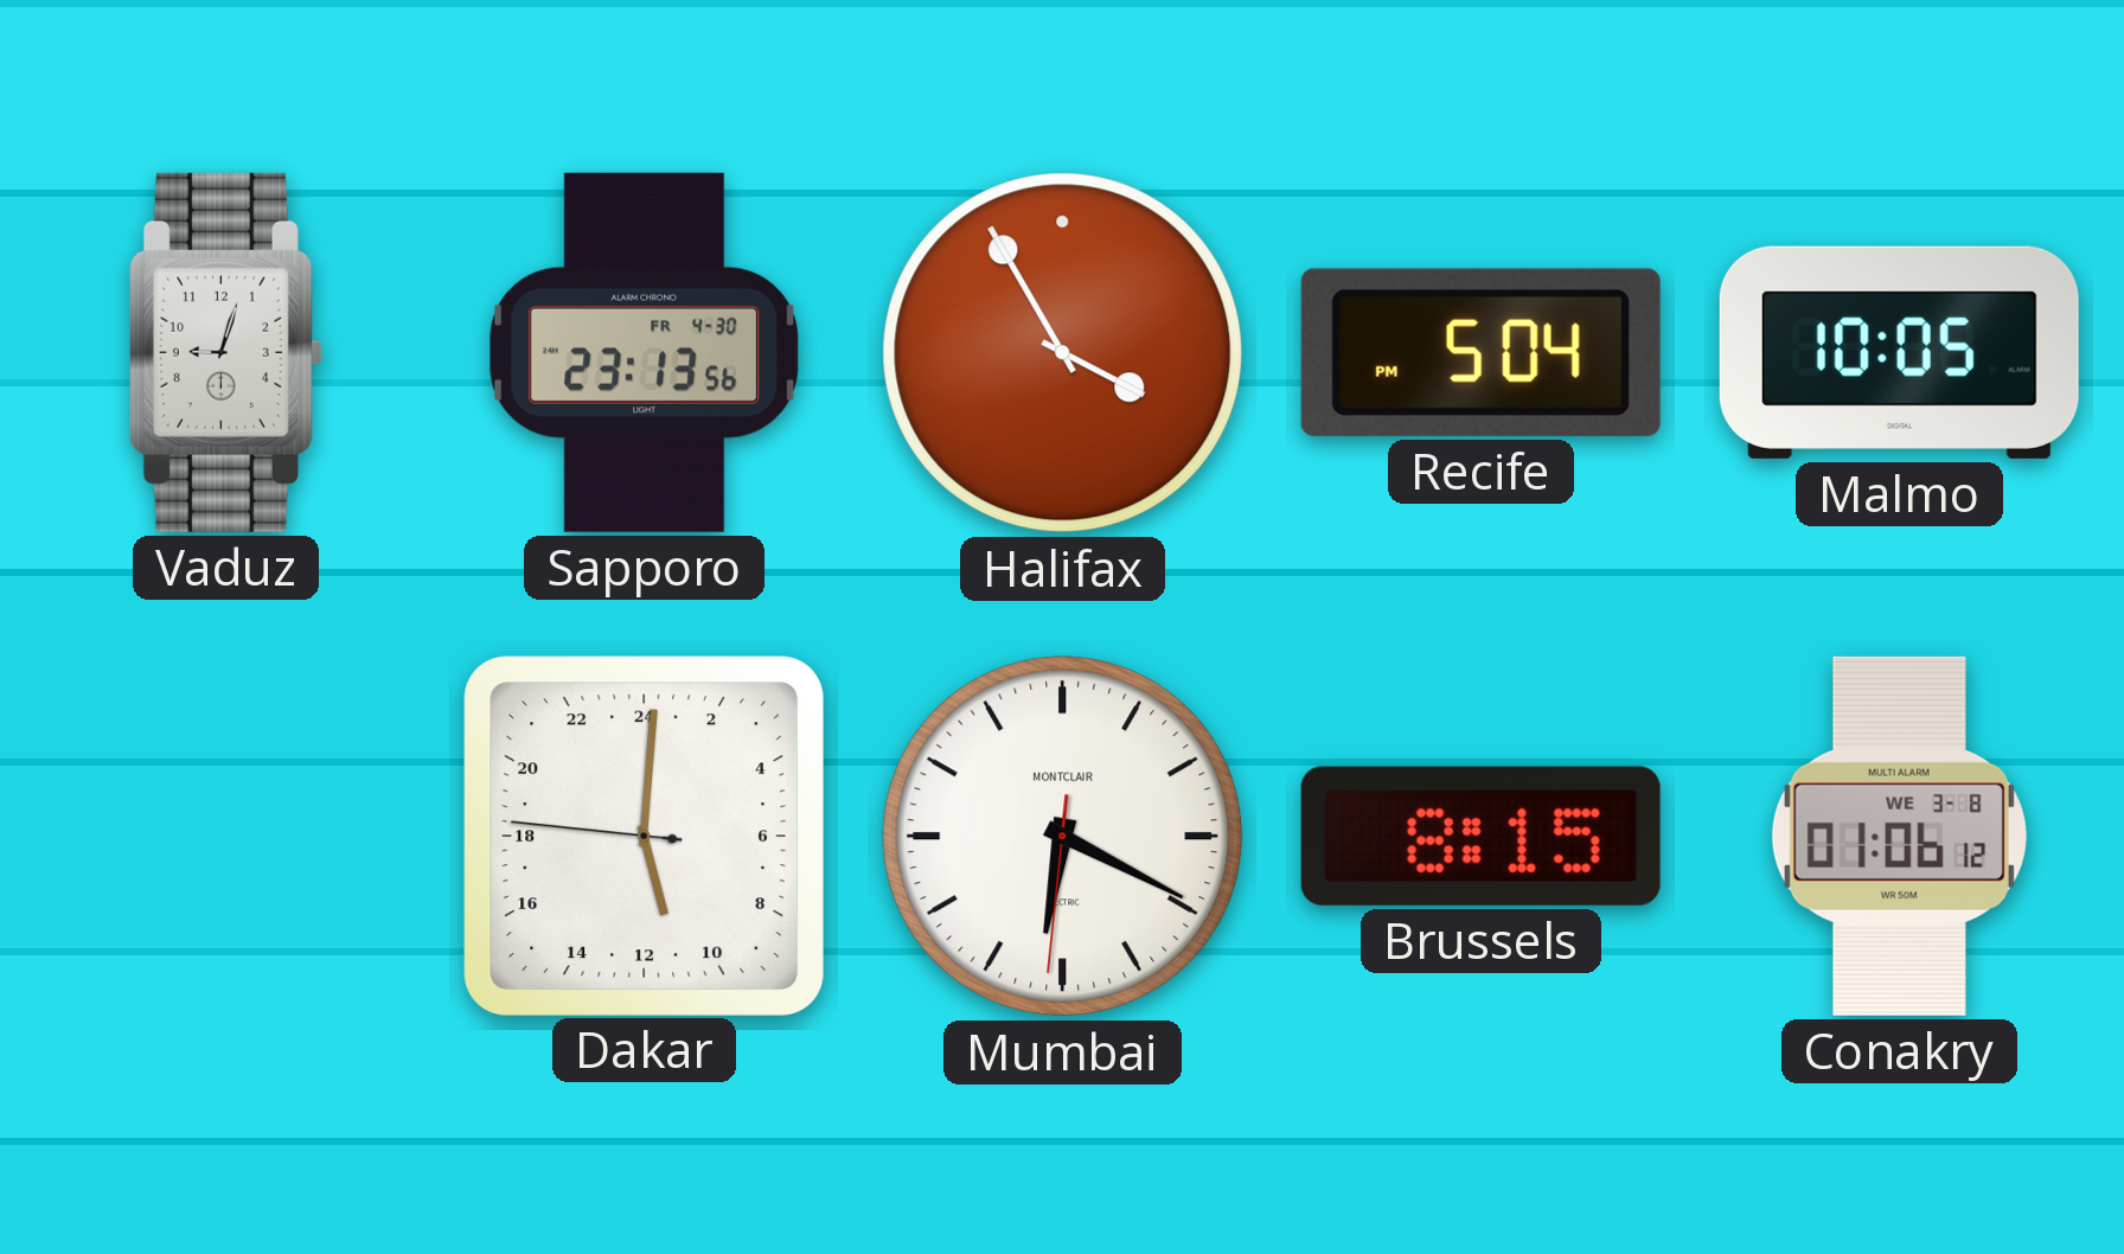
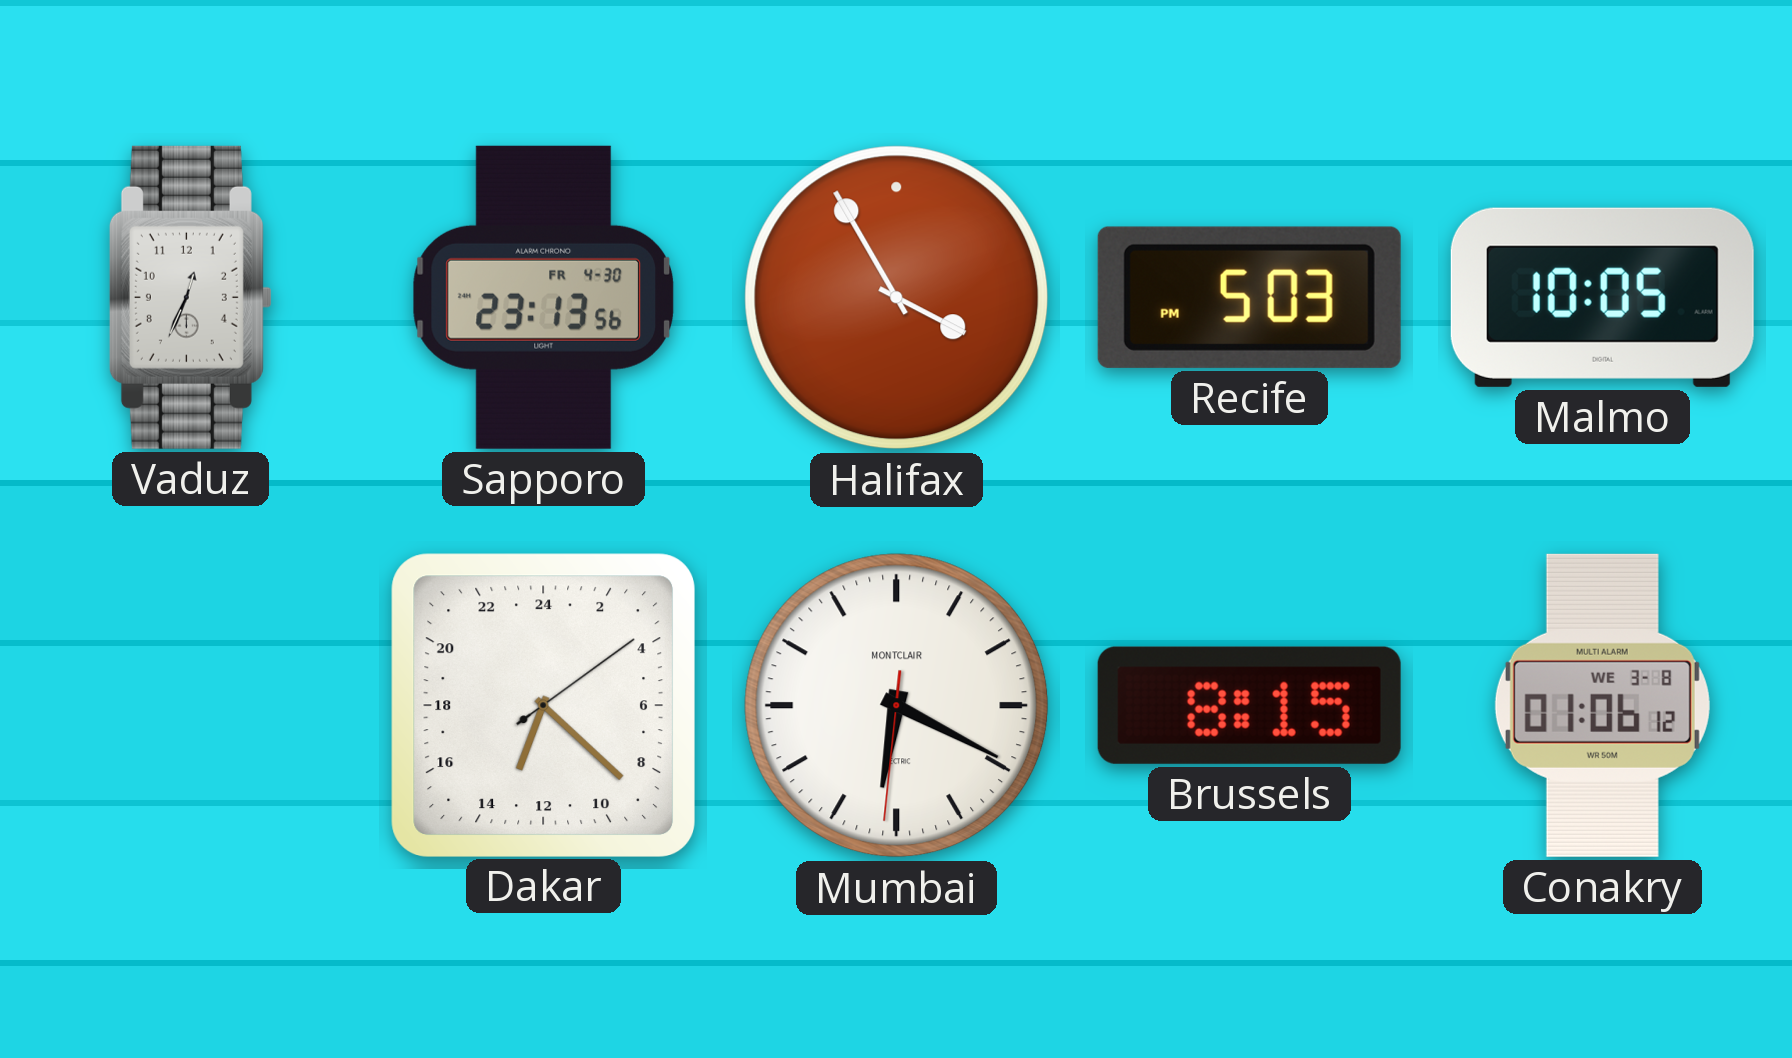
Vaduz: 9:03 -> 12:34
Recife: 5:04 -> 5:03
Dakar: 11:00 -> 13:22
